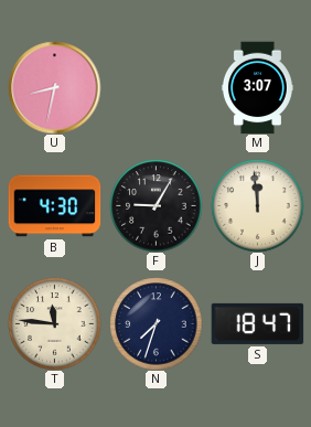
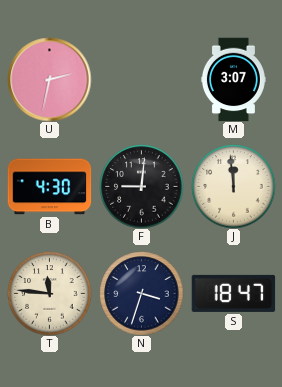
U: 8:32 -> 2:32
F: 9:05 -> 9:01
N: 7:33 -> 3:33
